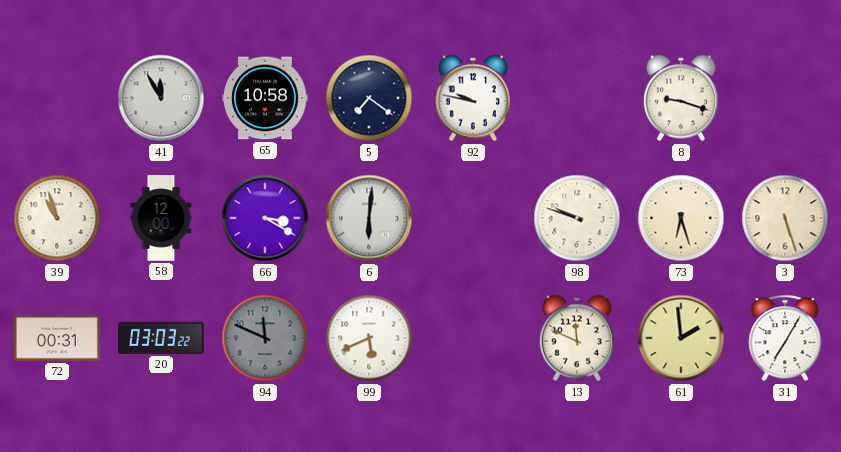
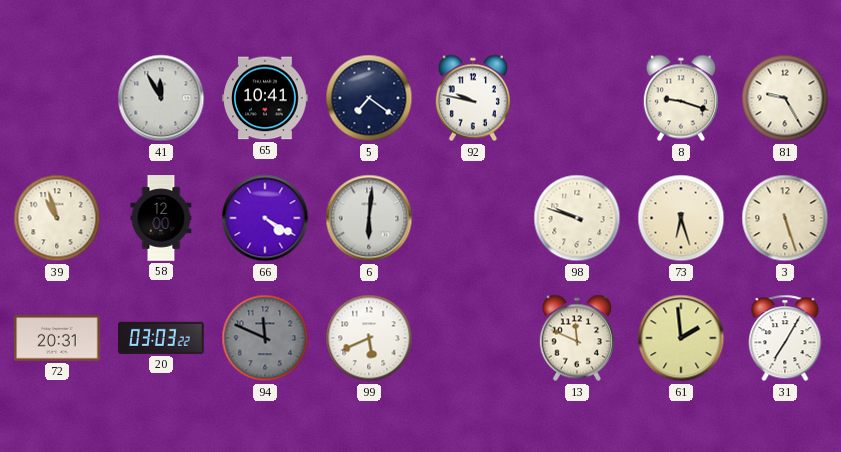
65: 10:58 -> 10:41
81: none -> 9:25
66: 3:20 -> 4:20
72: 00:31 -> 20:31
